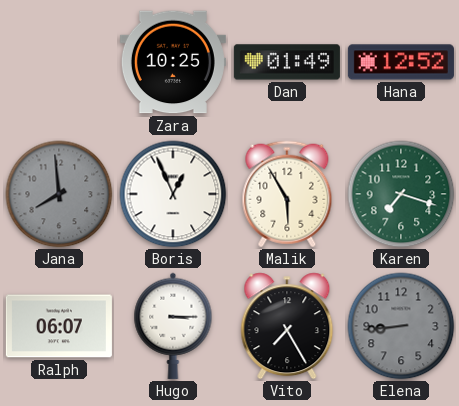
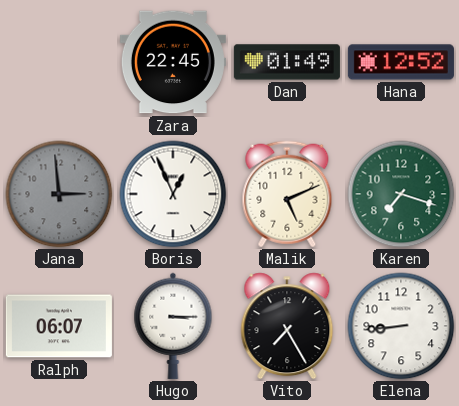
Zara: 10:25 -> 22:45
Jana: 7:59 -> 2:59
Malik: 5:55 -> 5:11
Elena dial: grey -> white
